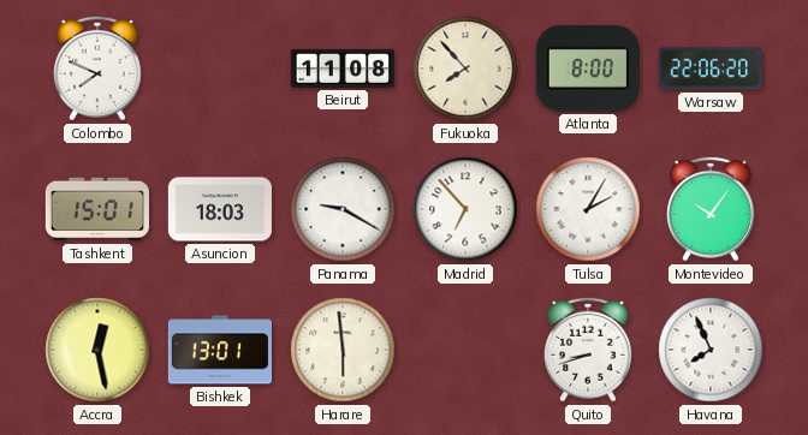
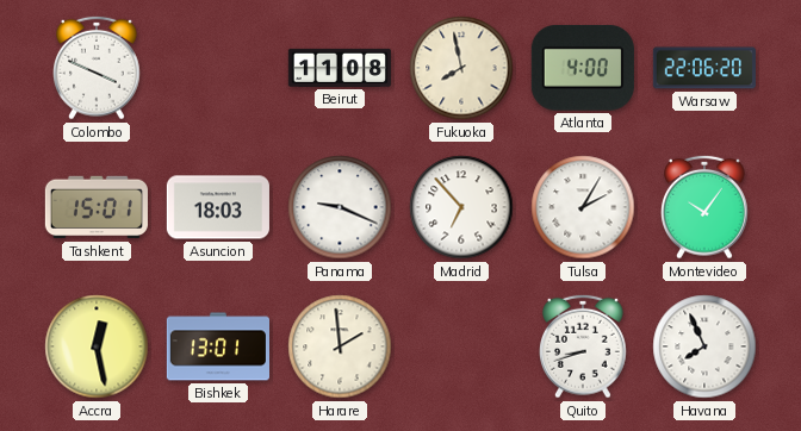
Colombo: 7:49 -> 3:49
Fukuoka: 7:53 -> 7:58
Atlanta: 8:00 -> 4:00
Panama: 9:20 -> 9:19
Harare: 5:59 -> 1:59
